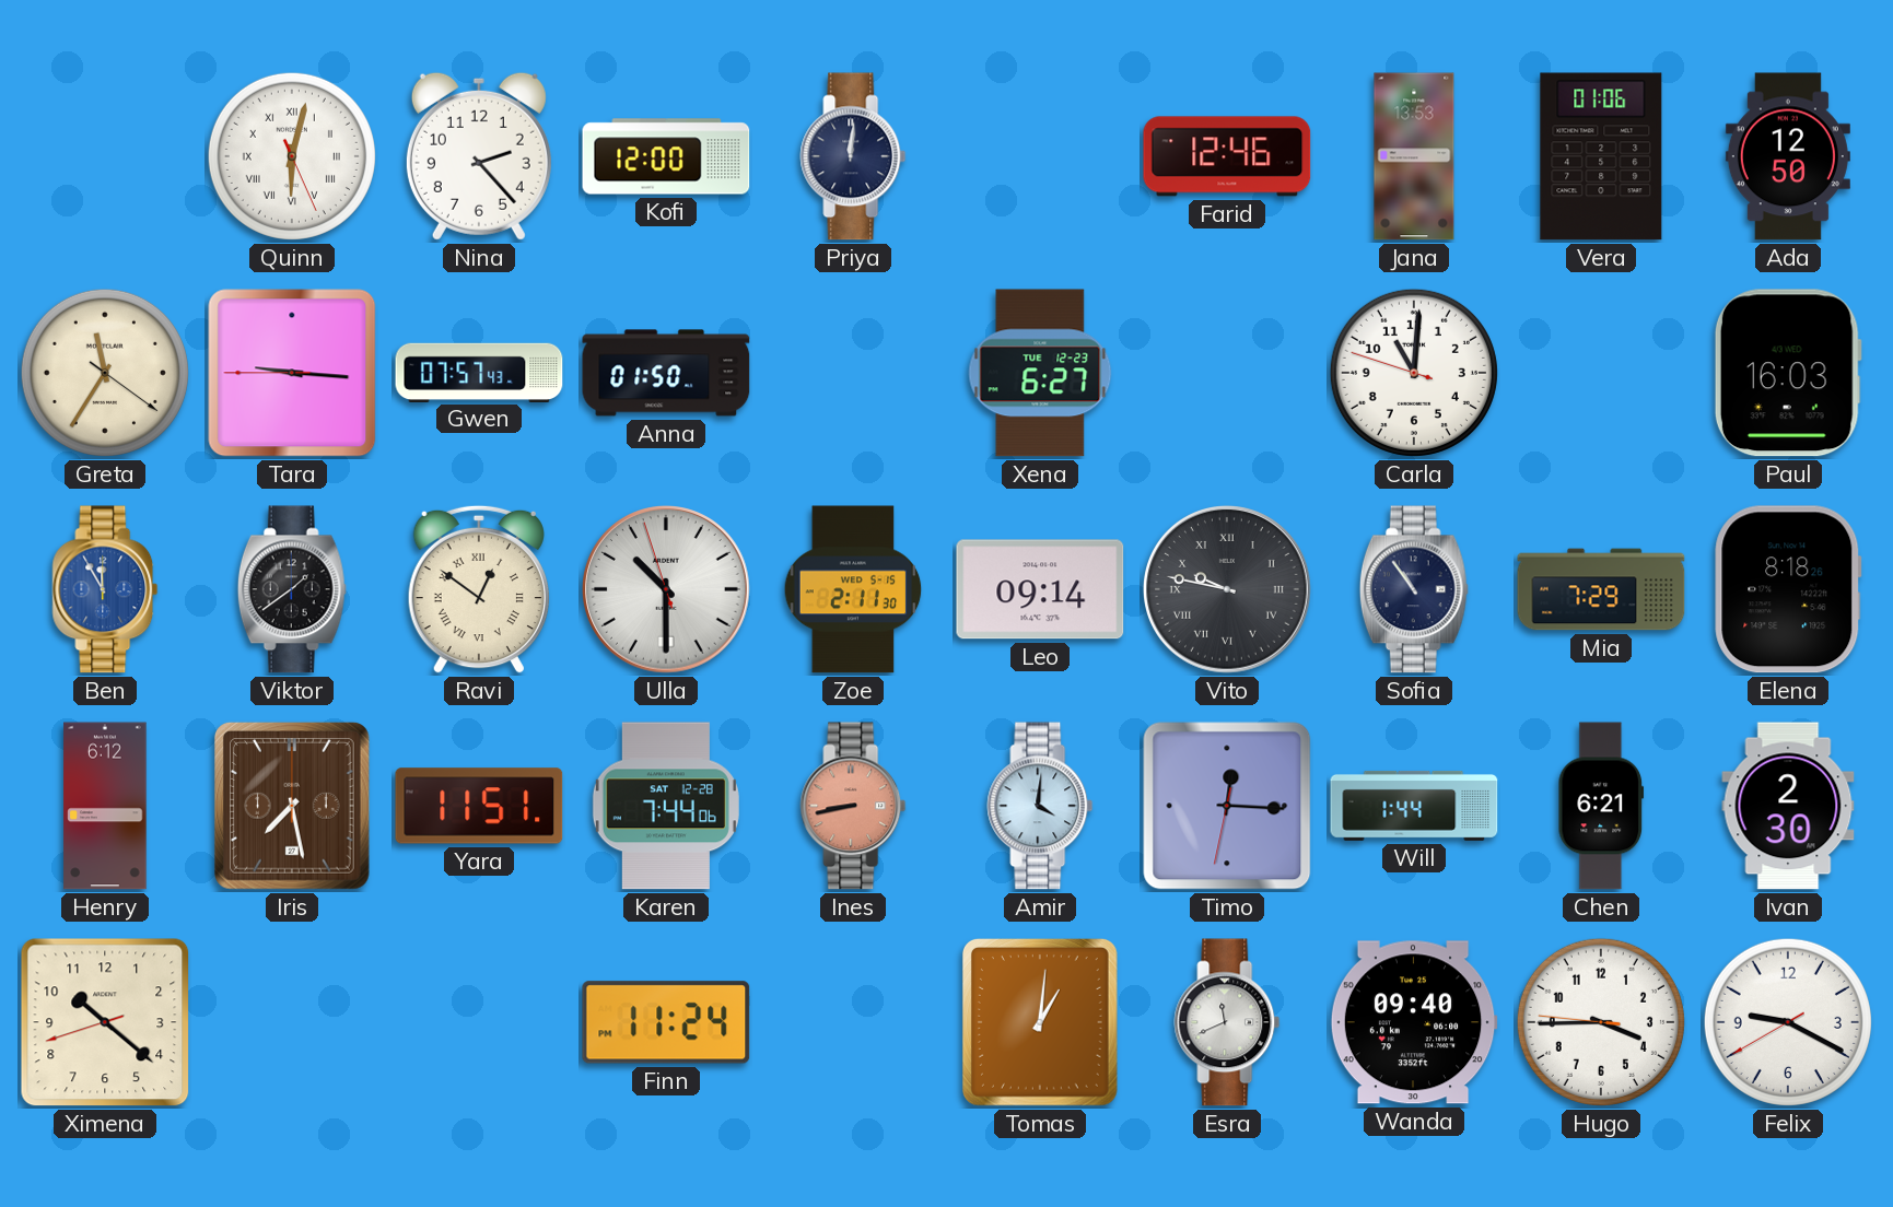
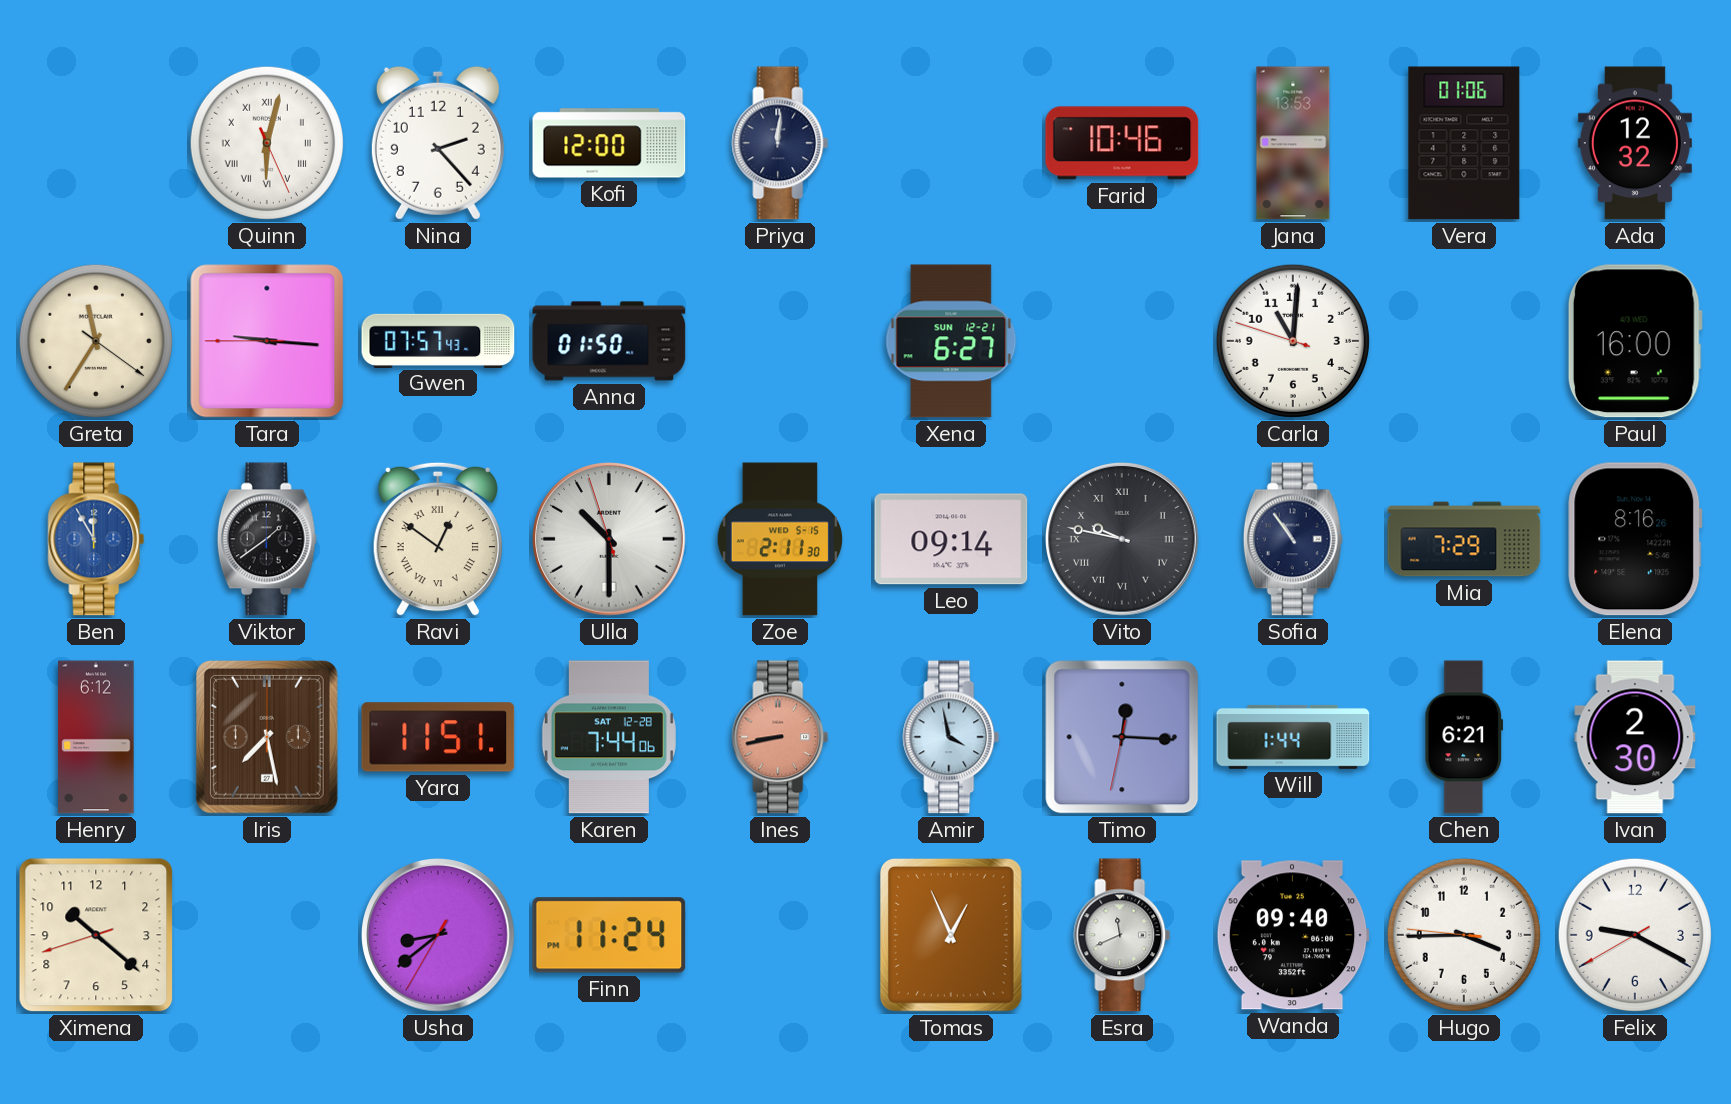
Farid: 12:46 -> 10:46
Ada: 12:50 -> 12:32
Xena date: TUE 12-23 -> SUN 12-21
Paul: 16:03 -> 16:00
Elena: 8:18 -> 8:16
Amir: 4:01 -> 3:58
Usha: none -> 8:38
Tomas: 1:01 -> 12:56
